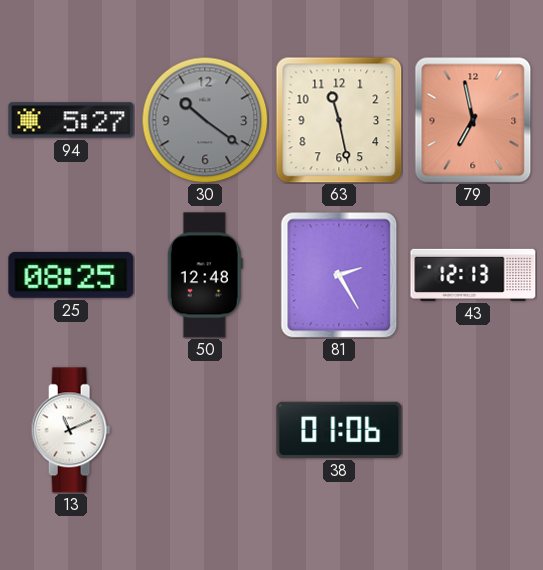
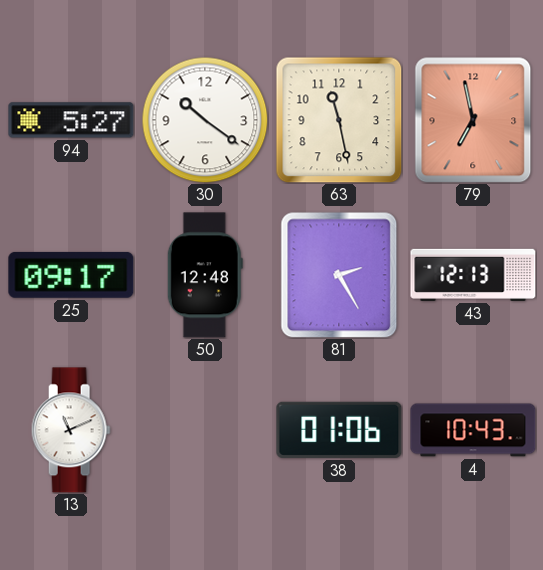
30 dial: grey -> white
25: 08:25 -> 09:17
4: none -> 10:43
